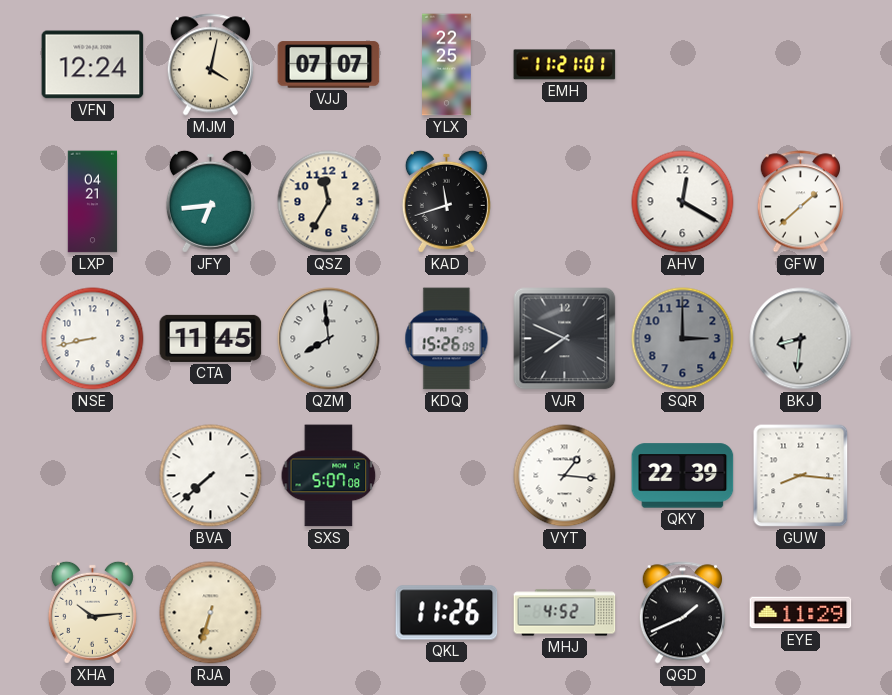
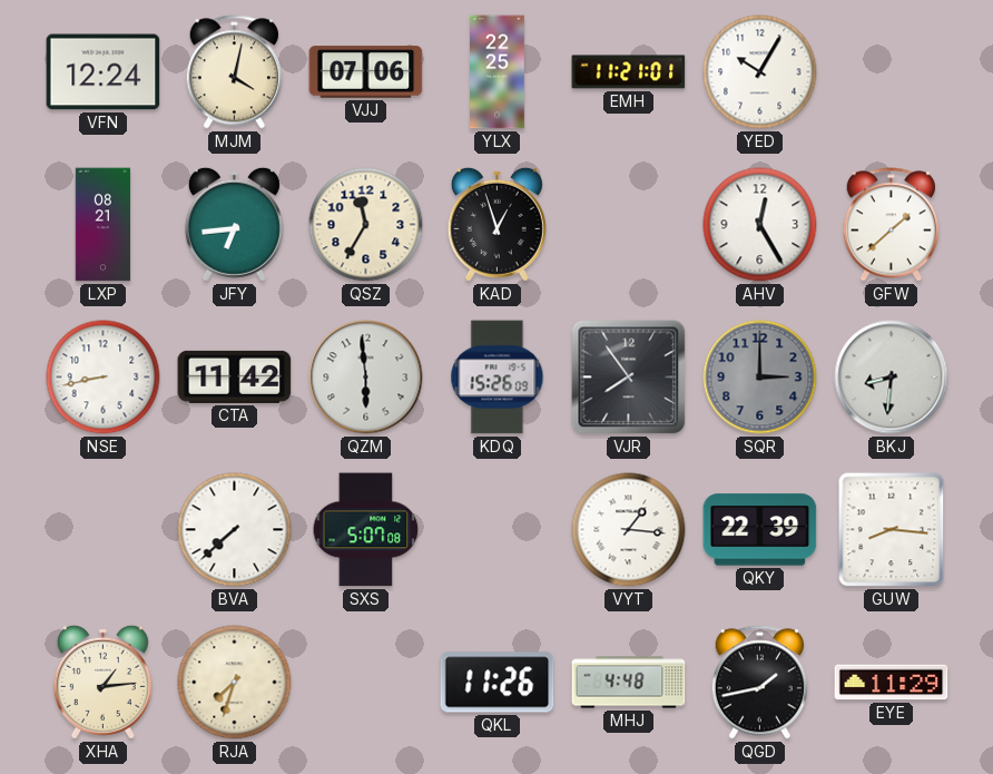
VJJ: 07:07 -> 07:06
YED: none -> 10:05
LXP: 04:21 -> 08:21
KAD: 11:42 -> 12:57
AHV: 12:20 -> 12:25
CTA: 11:45 -> 11:42
QZM: 7:59 -> 5:59
VJR: 7:49 -> 7:54
XHA: 10:14 -> 1:14
RJA: 6:33 -> 7:33
MHJ: 4:52 -> 4:48
QGD: 1:41 -> 1:43
